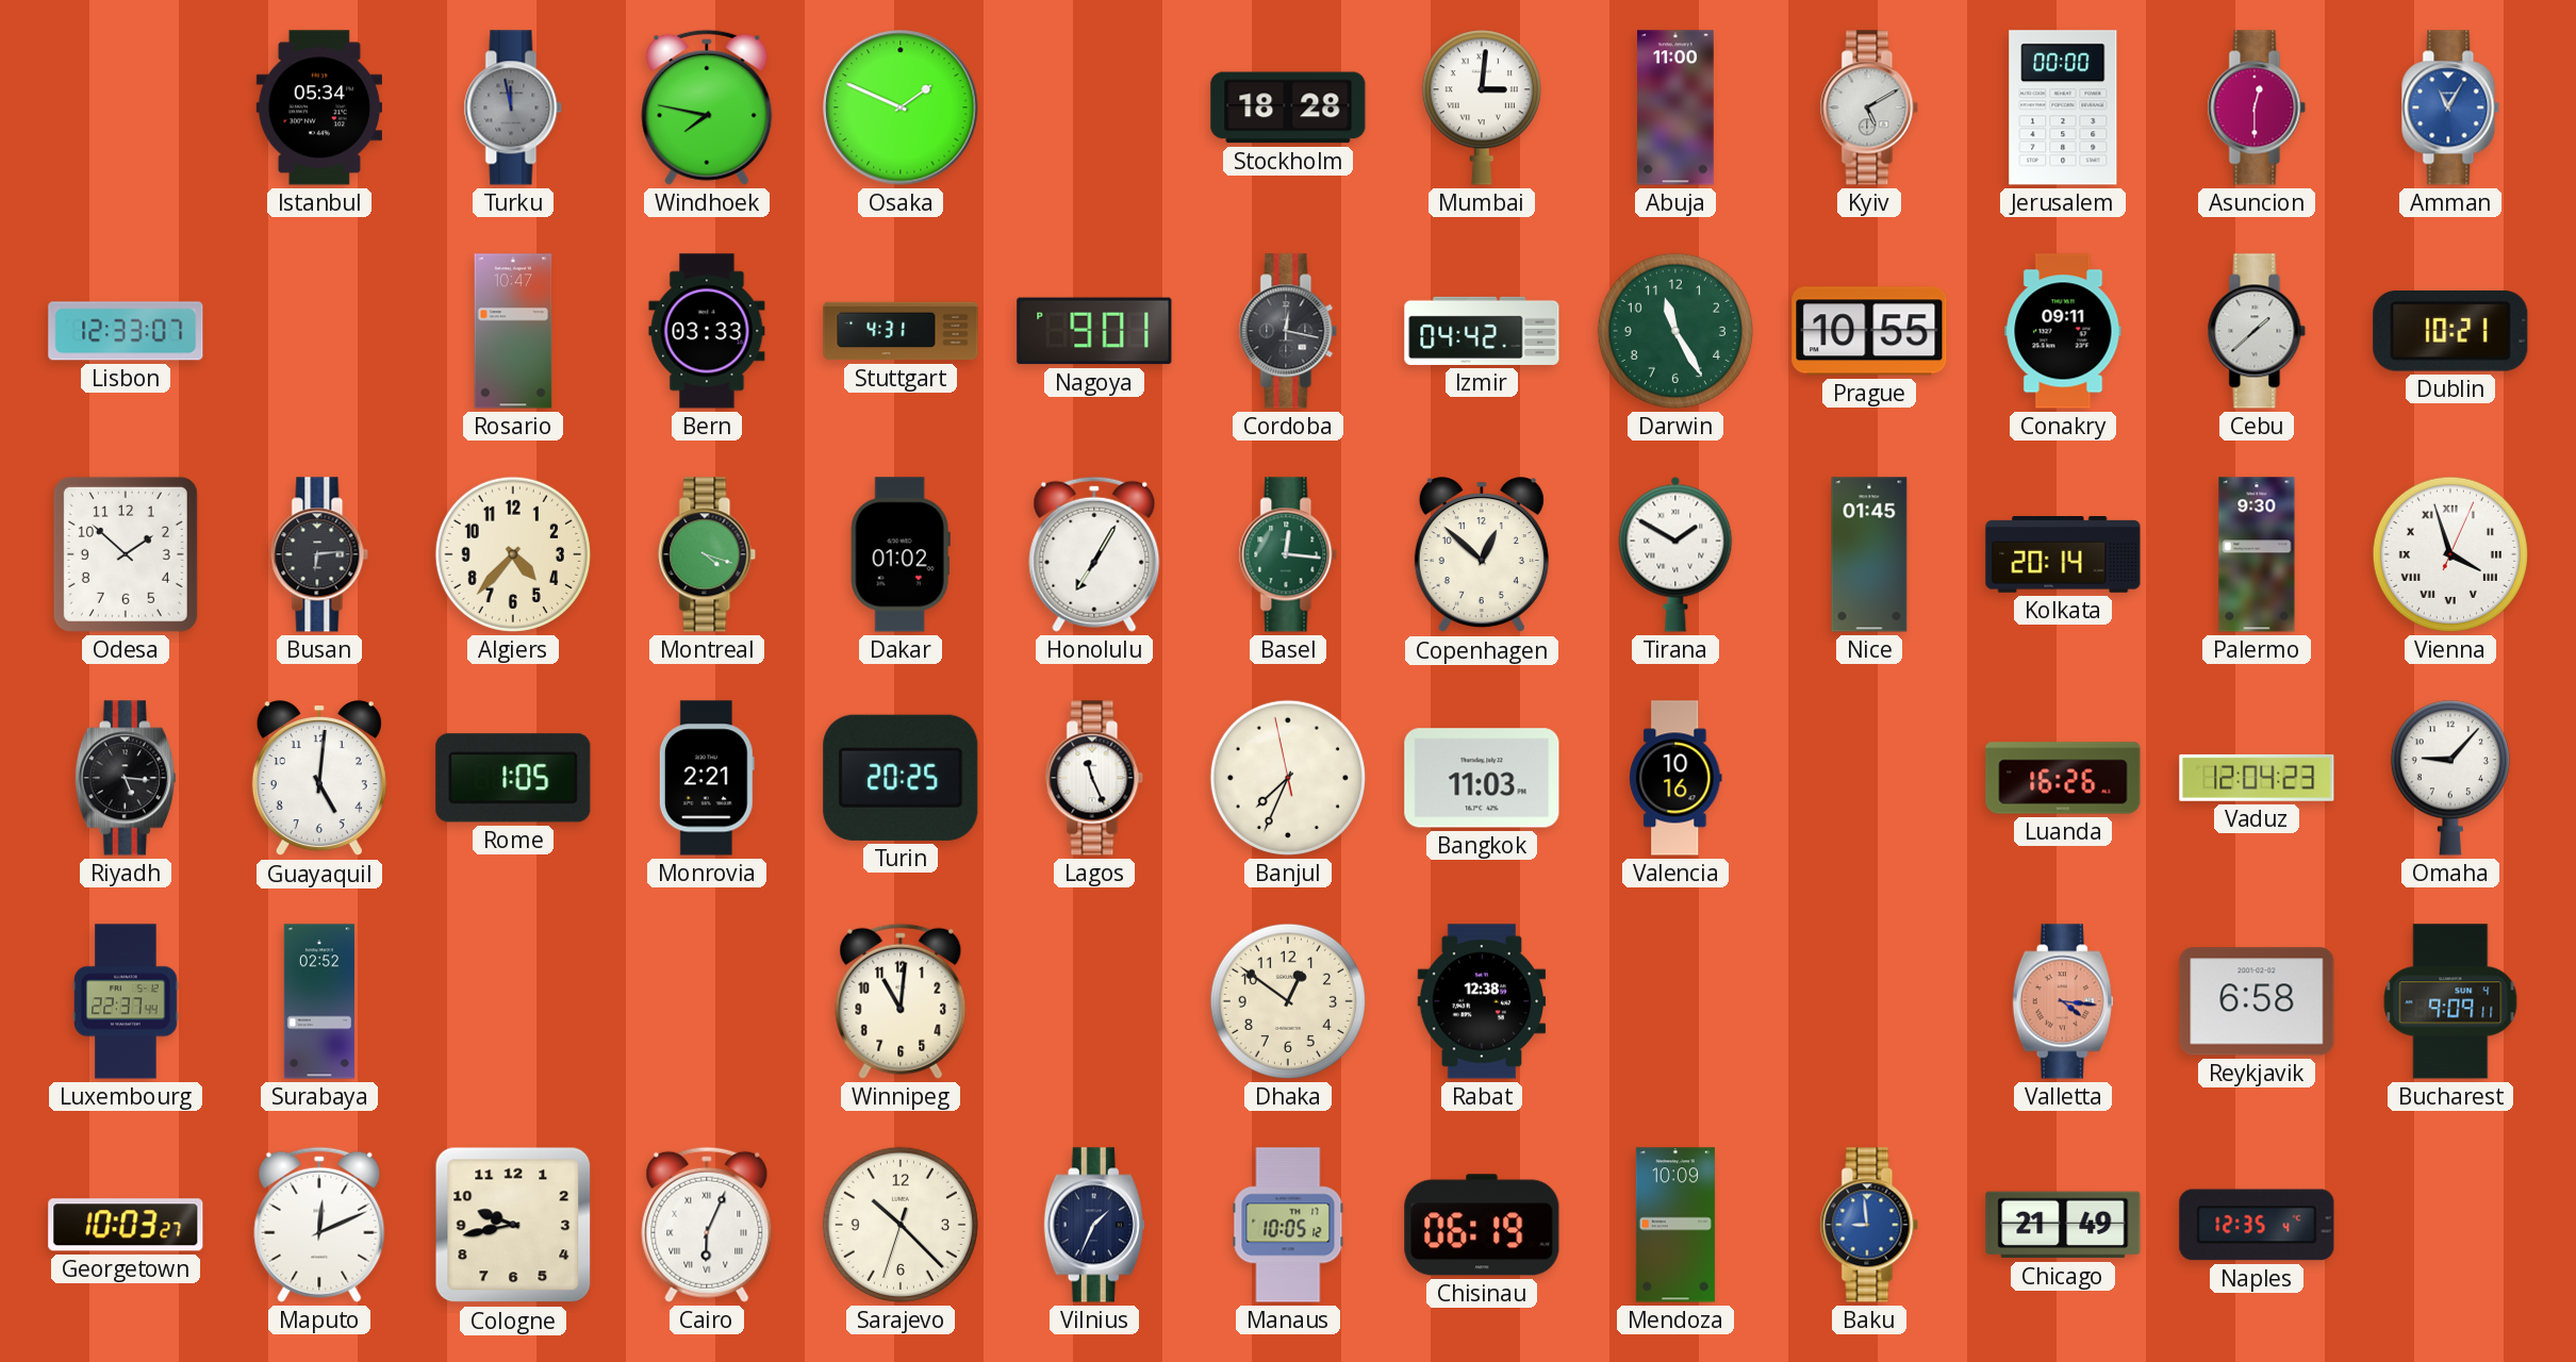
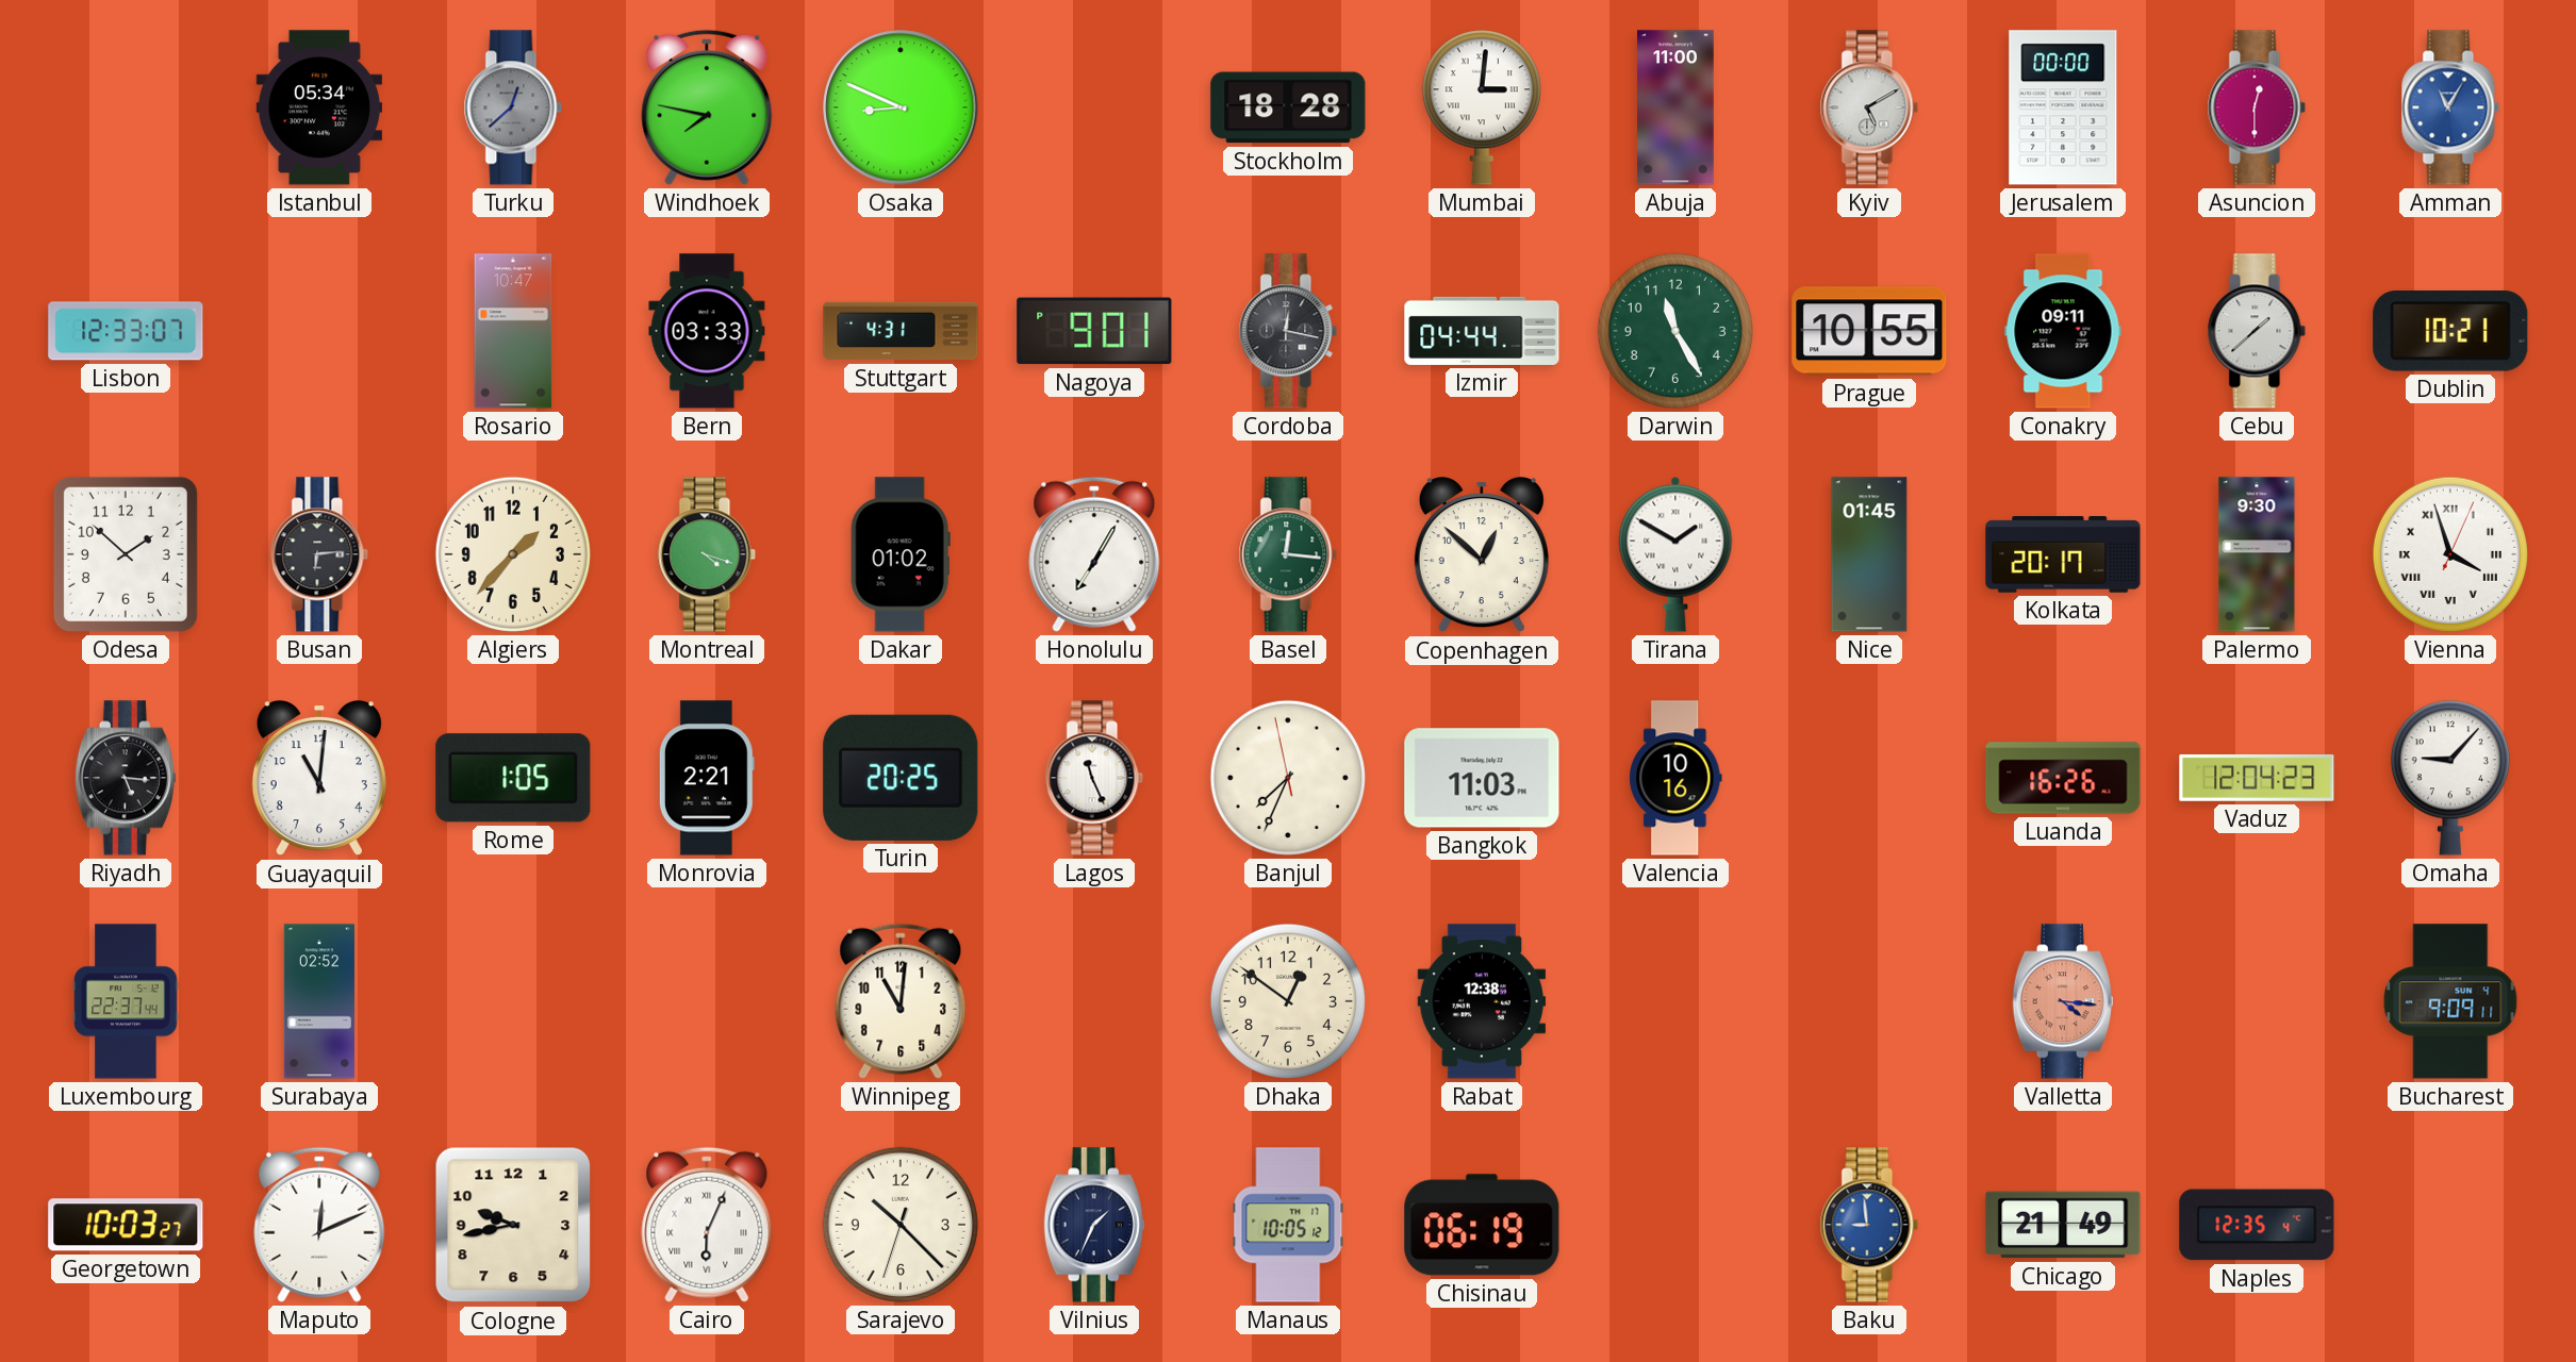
Turku: 11:58 -> 12:38
Osaka: 1:49 -> 8:49
Izmir: 04:42 -> 04:44
Algiers: 4:37 -> 1:37
Kolkata: 20:14 -> 20:17
Guayaquil: 5:01 -> 11:01
Reykjavik: 6:58 -> none
Mendoza: 10:09 -> none
